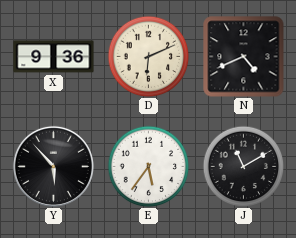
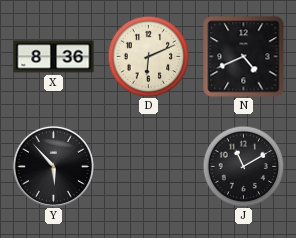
X: 9:36 -> 8:36
E: 5:36 -> none
